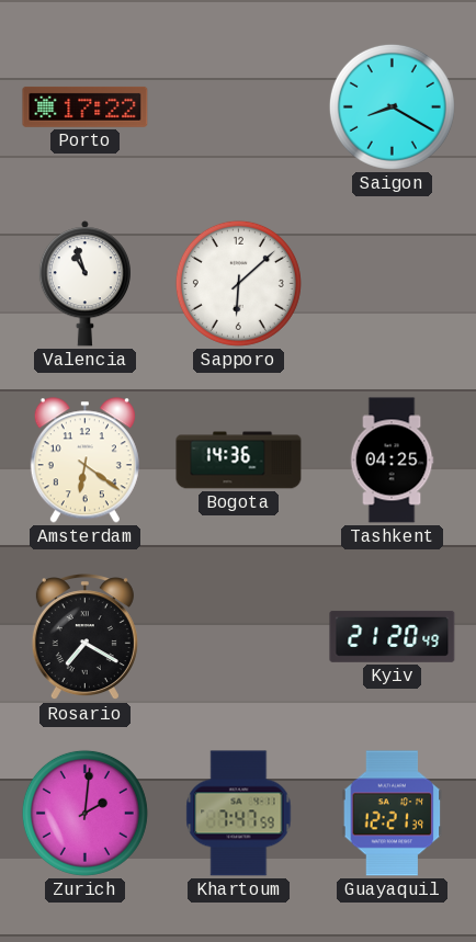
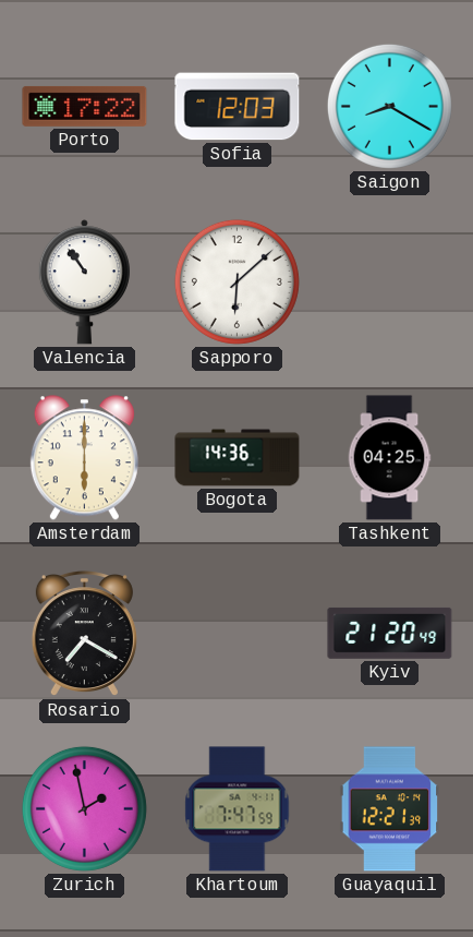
Sofia: none -> 12:03
Valencia: 10:57 -> 10:54
Amsterdam: 6:21 -> 6:00
Zurich: 2:01 -> 1:58
